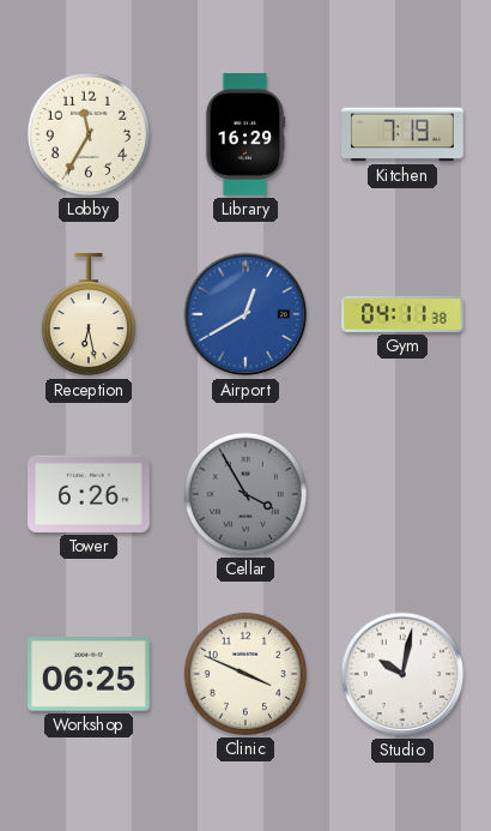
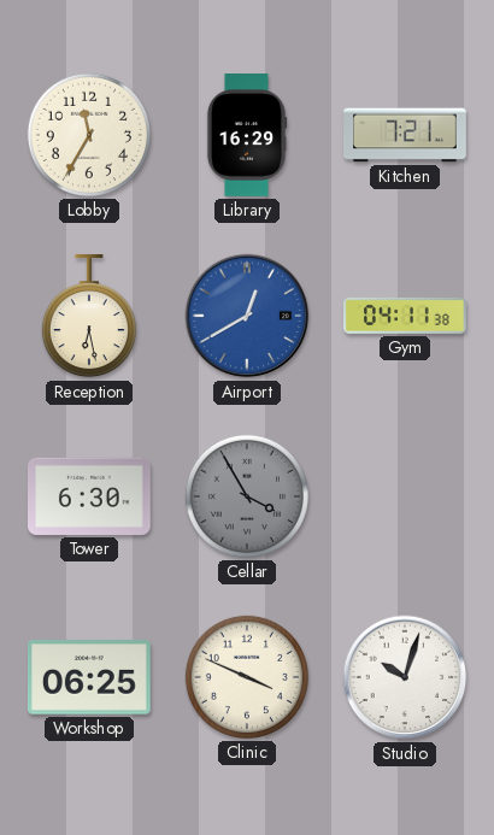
Kitchen: 7:19 -> 7:21
Tower: 6:26 -> 6:30
Studio: 10:02 -> 10:03
